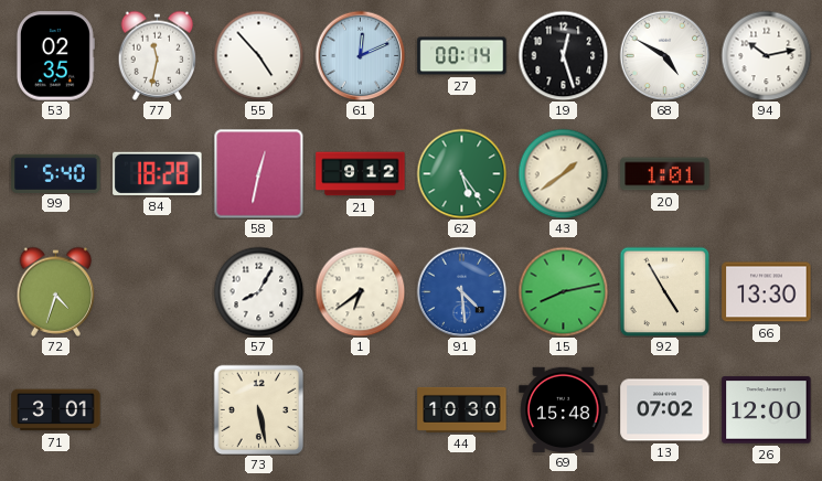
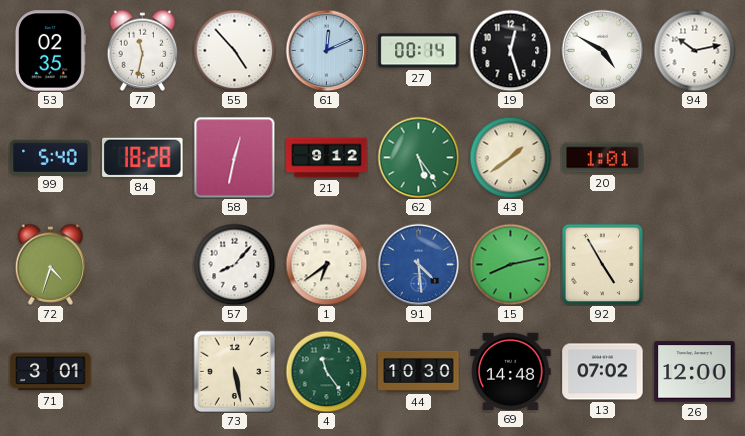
57: 8:05 -> 8:07
66: 13:30 -> none
4: none -> 11:24
69: 15:48 -> 14:48
